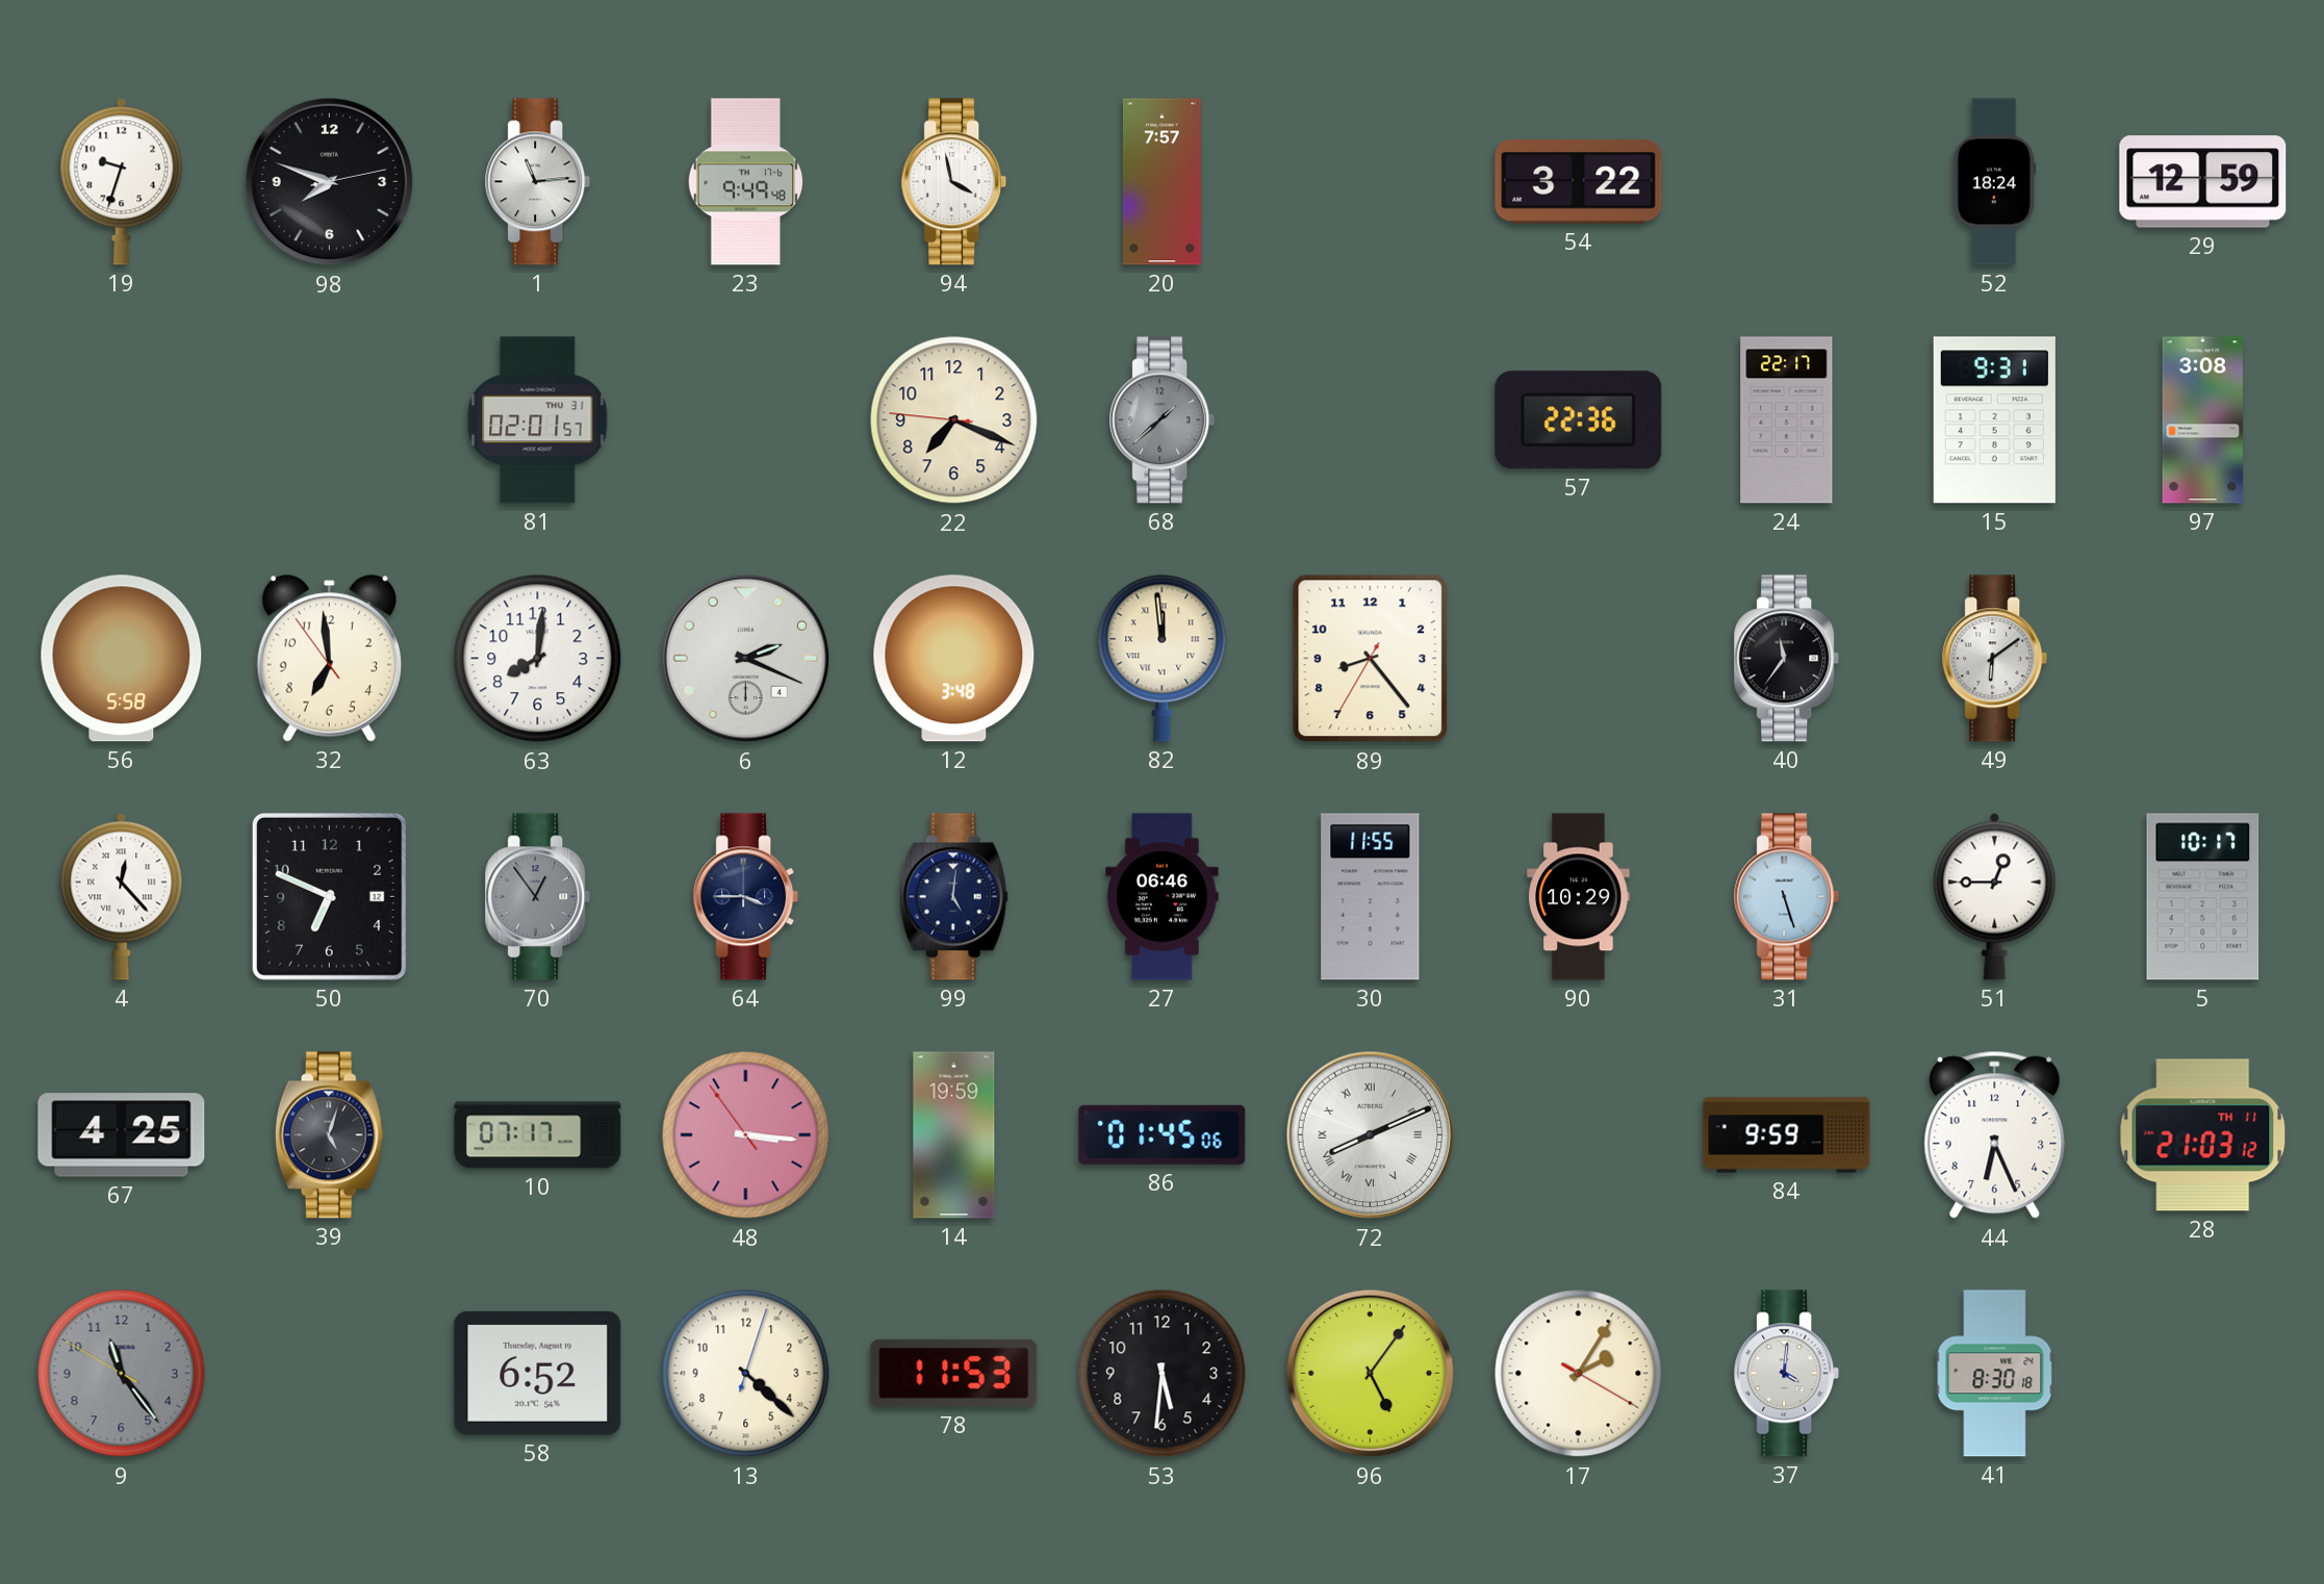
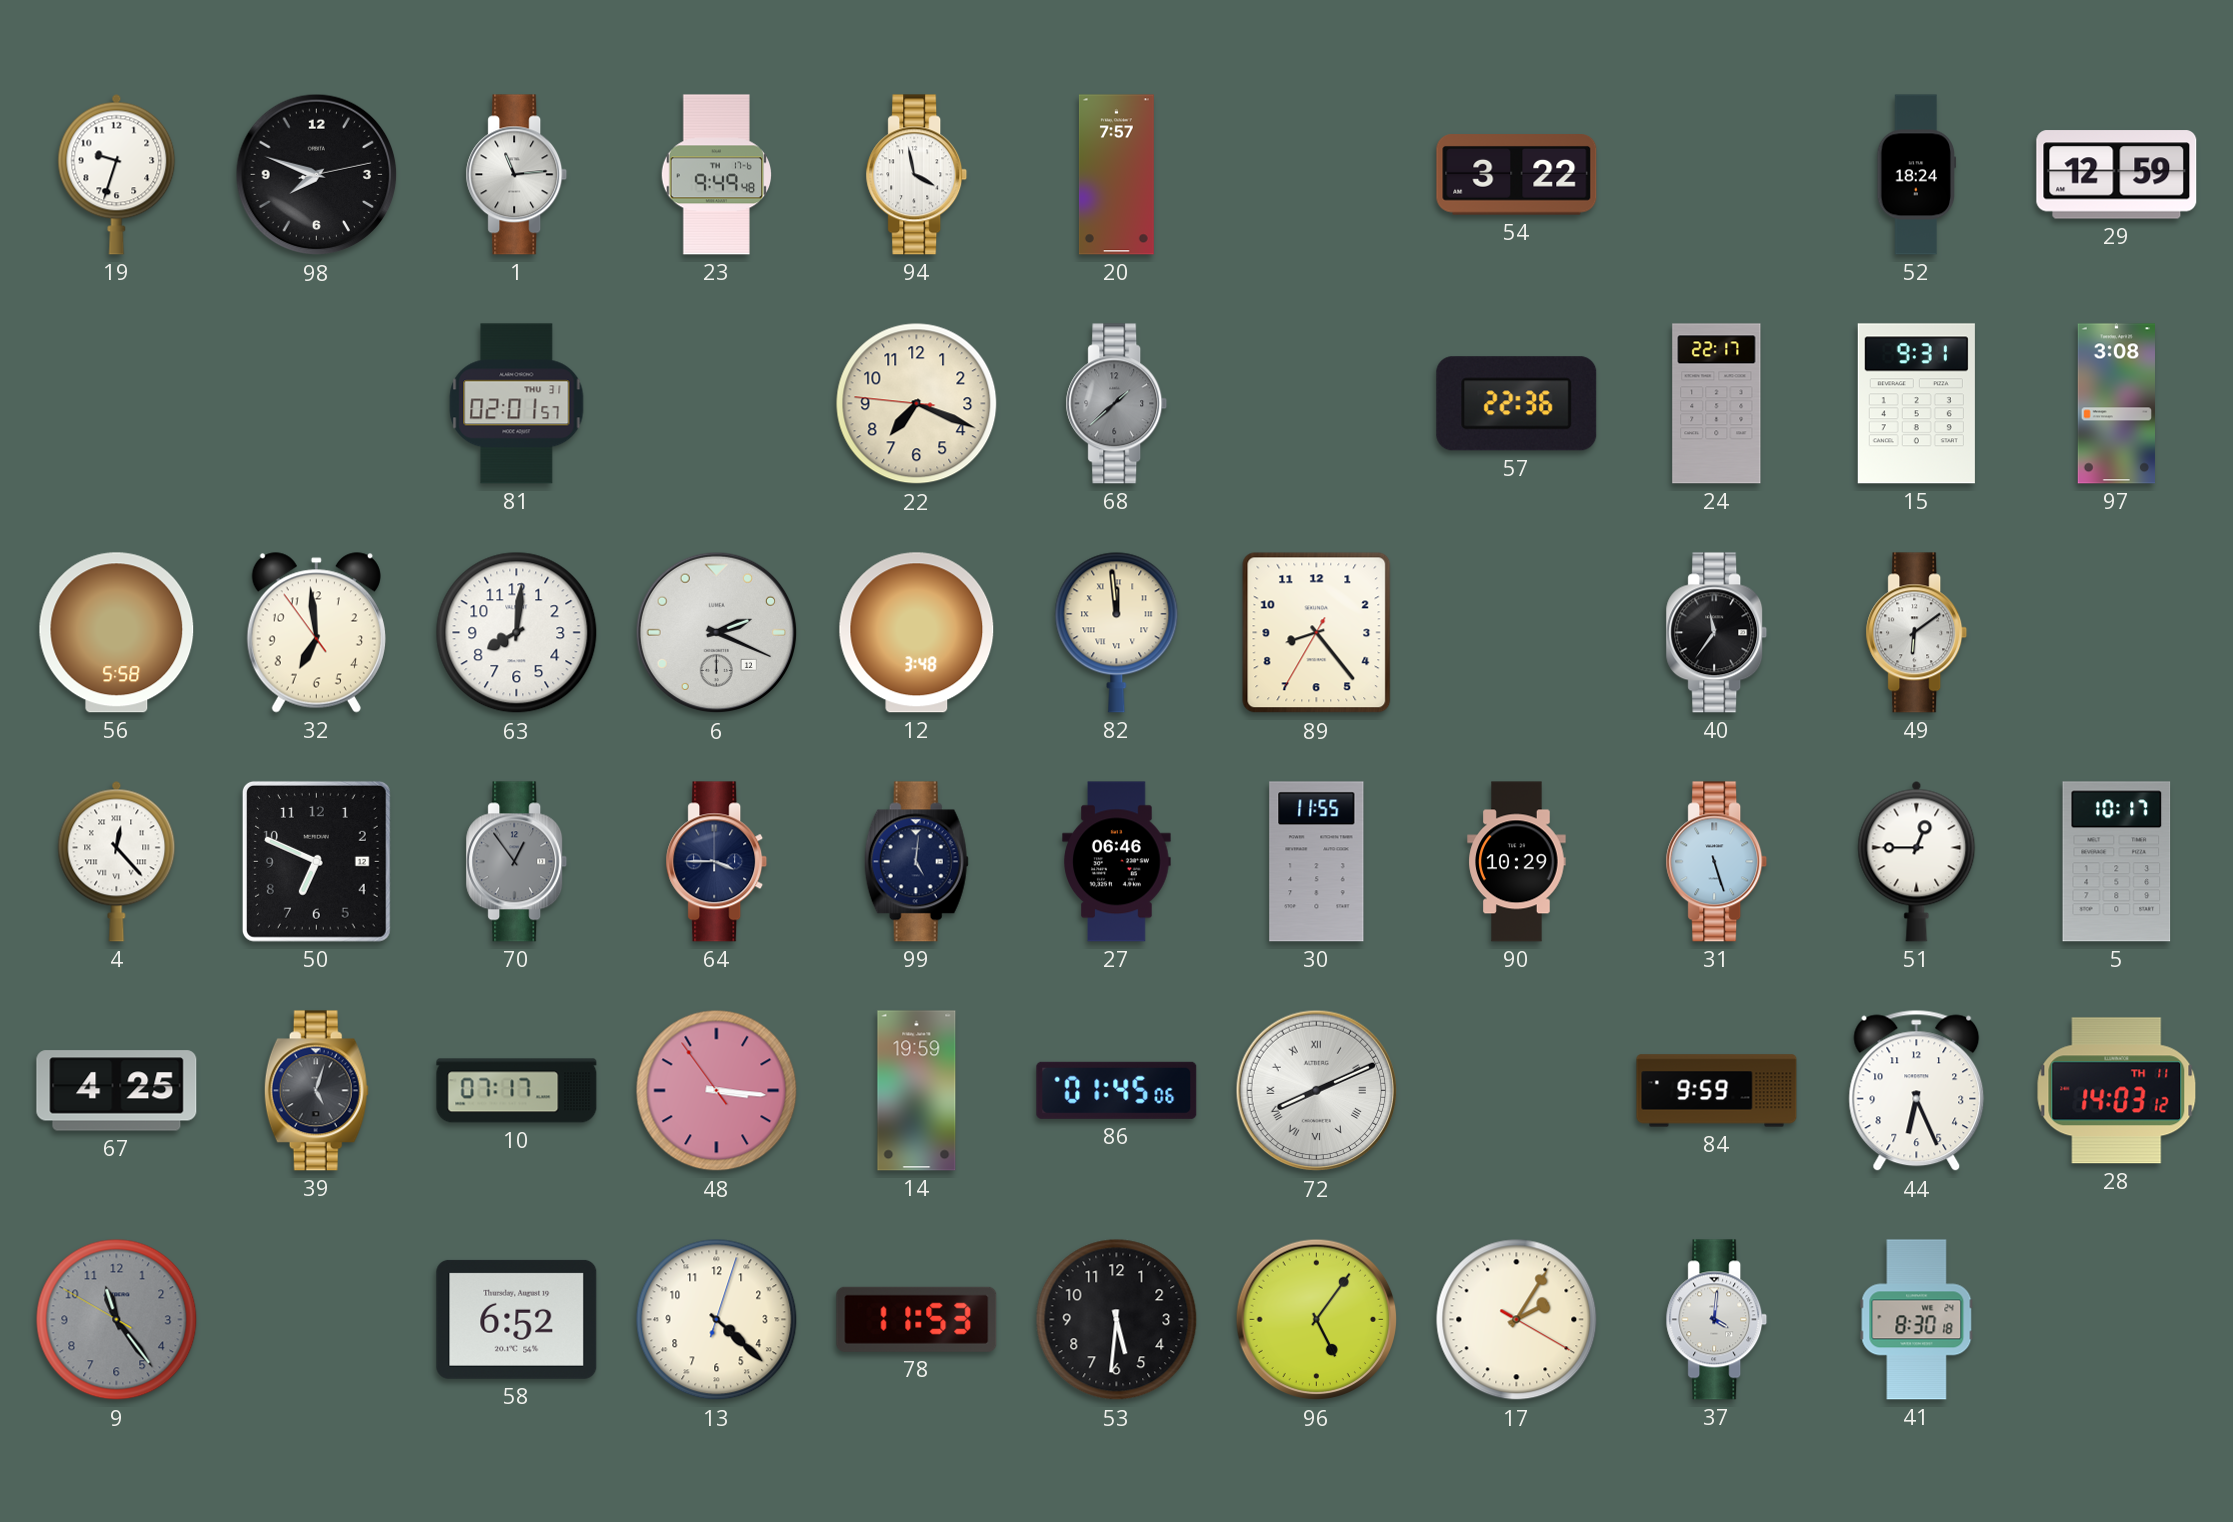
6 date: 4 -> 12
28: 21:03 -> 14:03
